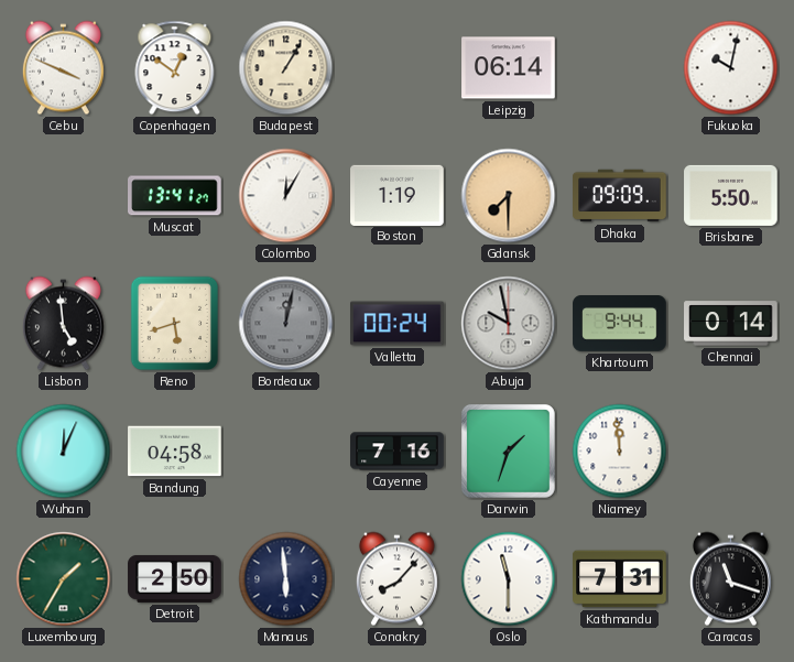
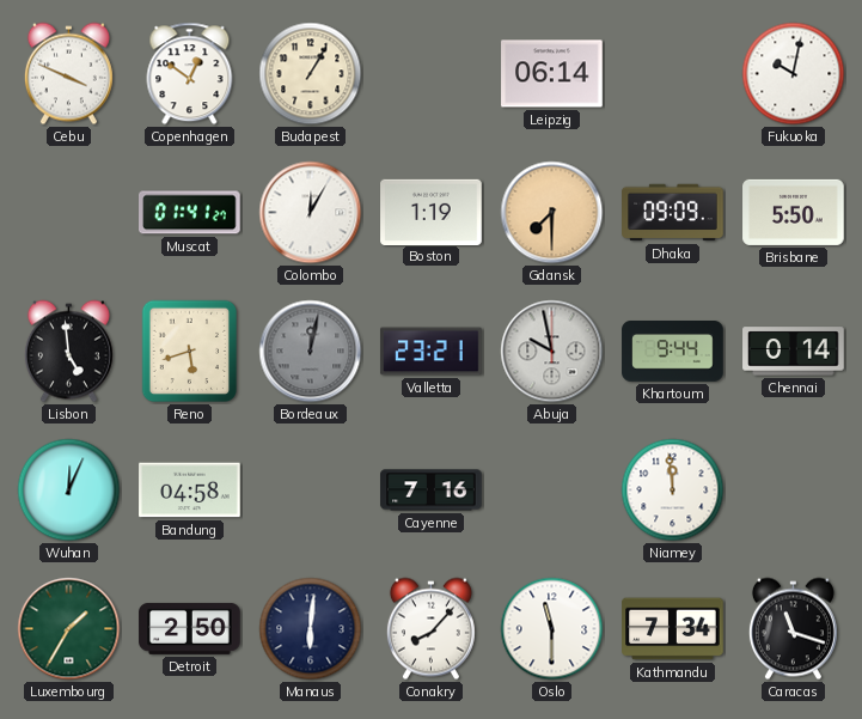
Muscat: 13:41 -> 01:41
Valletta: 00:24 -> 23:21
Darwin: 1:33 -> none
Manaus: 5:59 -> 6:01
Kathmandu: 7:31 -> 7:34
